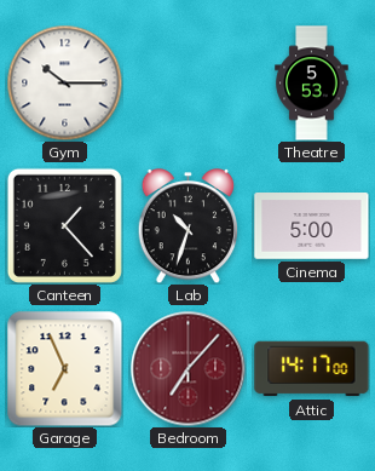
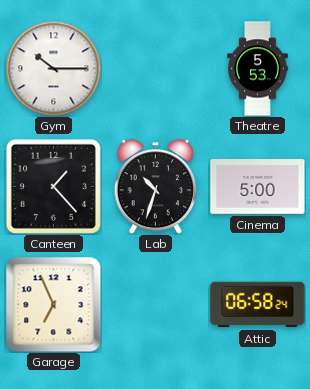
Bedroom: 7:07 -> none
Attic: 14:17 -> 06:58
